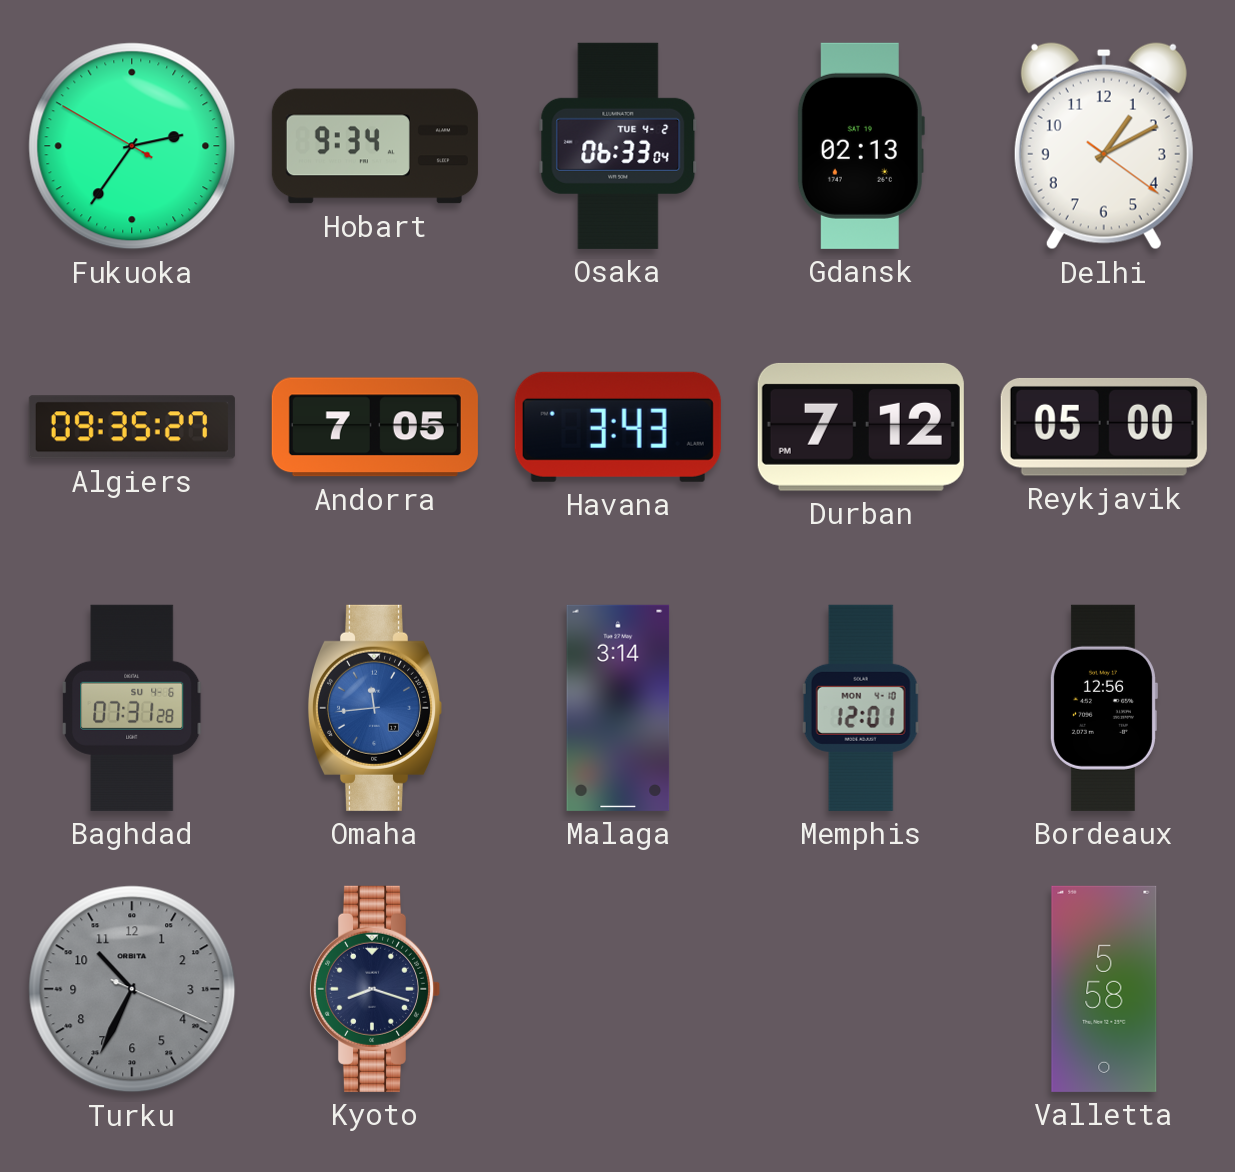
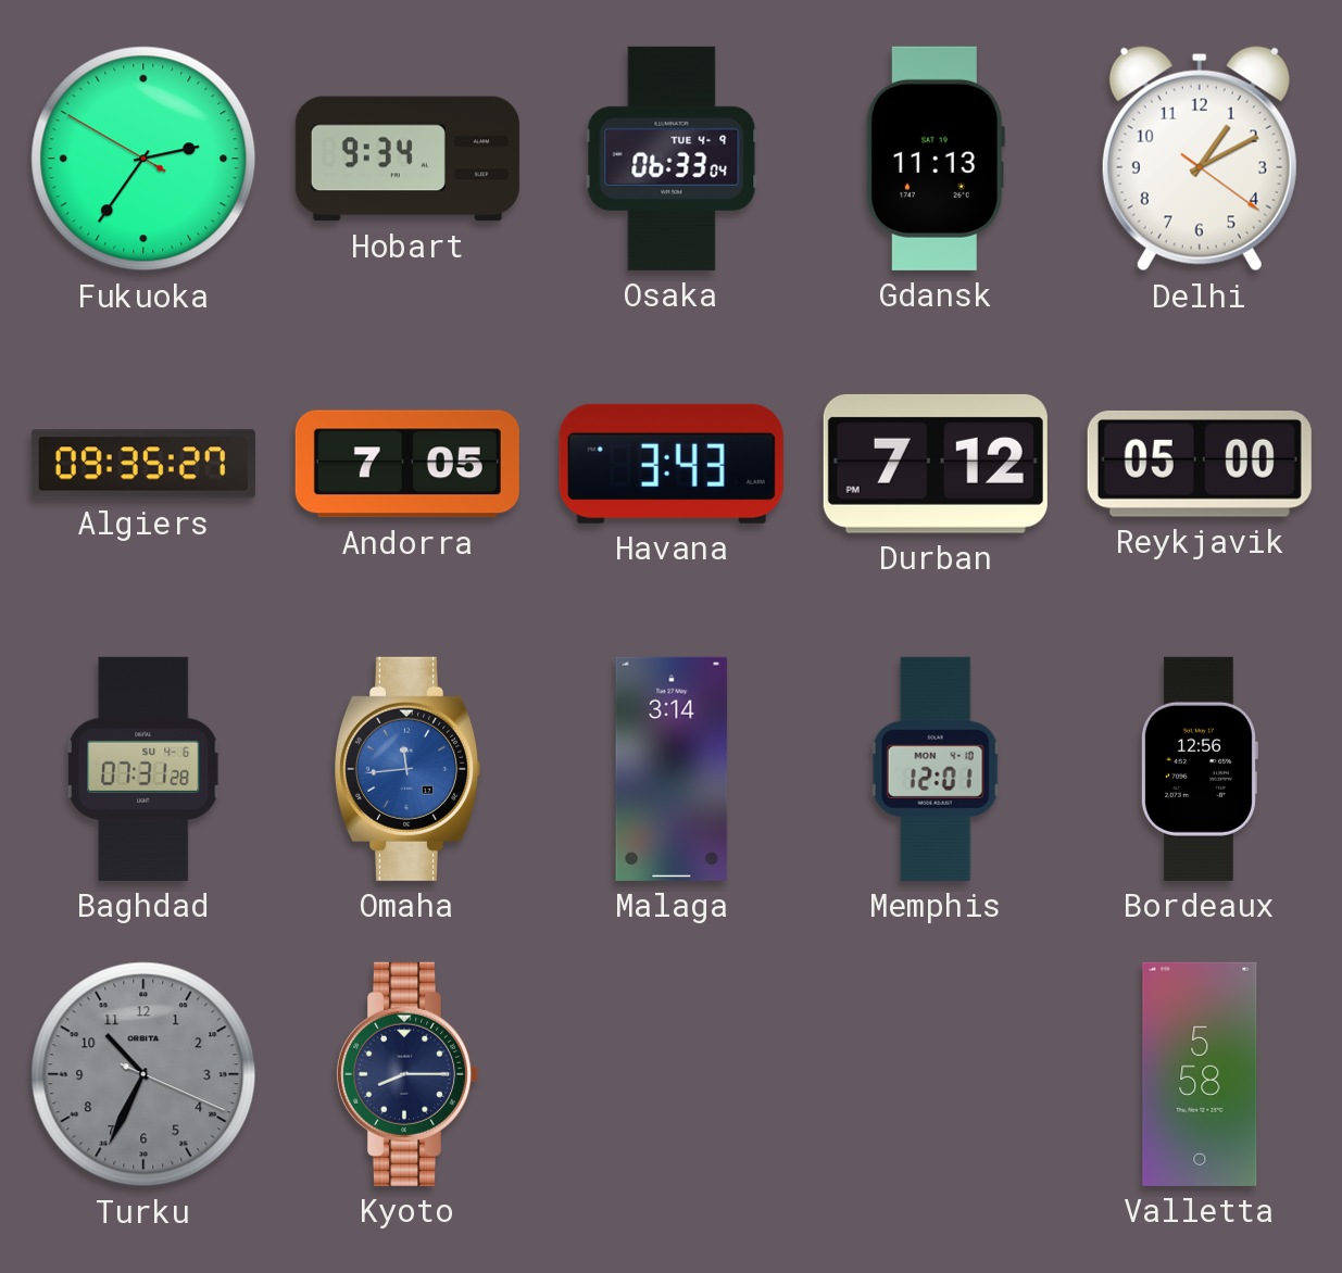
Osaka date: TUE 4-2 -> TUE 4-9
Gdansk: 02:13 -> 11:13
Kyoto: 8:18 -> 8:15
